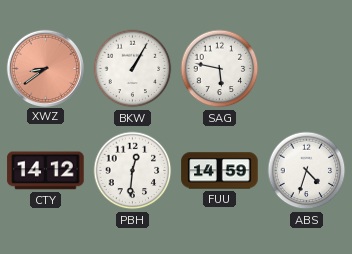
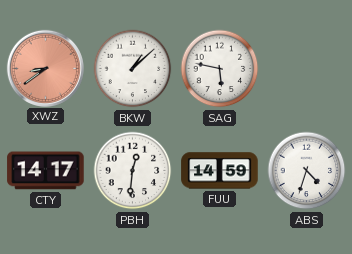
BKW: 1:05 -> 1:08
CTY: 14:12 -> 14:17
